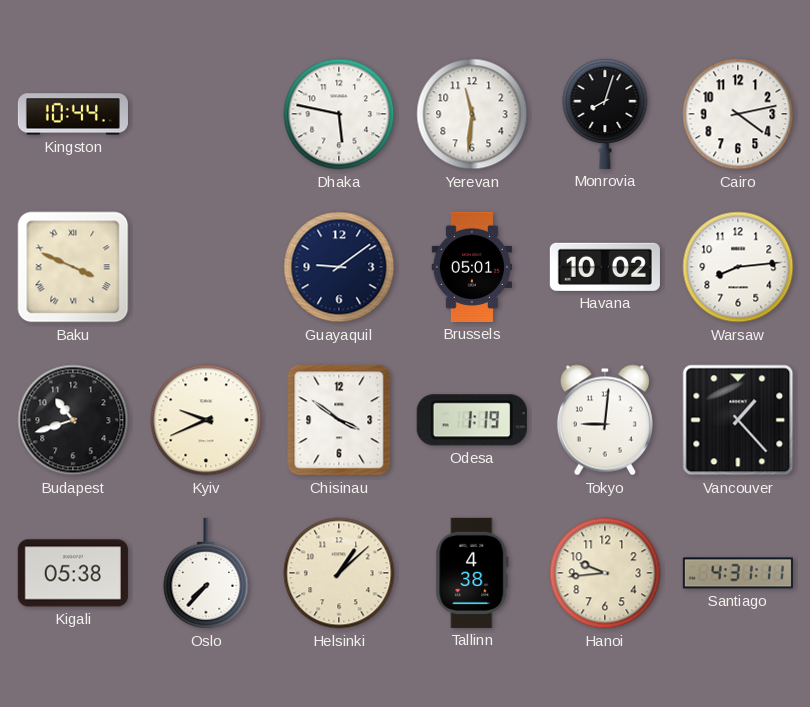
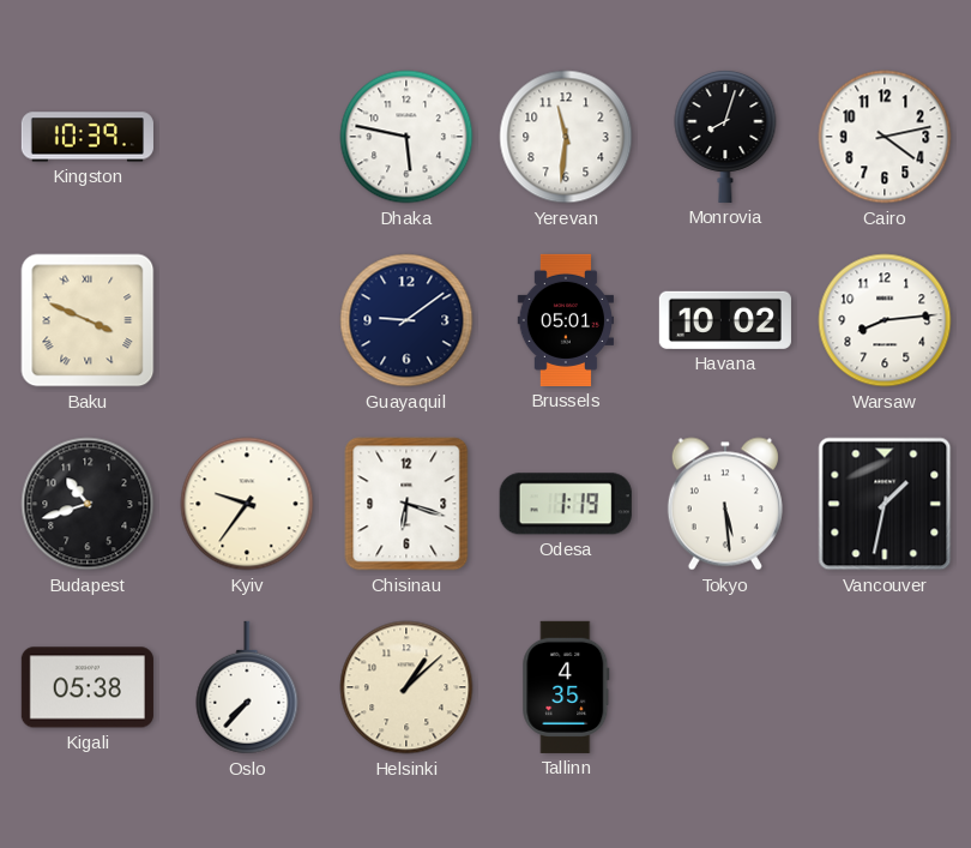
Kingston: 10:44 -> 10:39
Kyiv: 9:41 -> 9:36
Chisinau: 3:51 -> 6:18
Tokyo: 9:01 -> 5:29
Vancouver: 1:23 -> 1:32
Tallinn: 4:38 -> 4:35
Hanoi: 9:44 -> none
Santiago: 4:31 -> none
